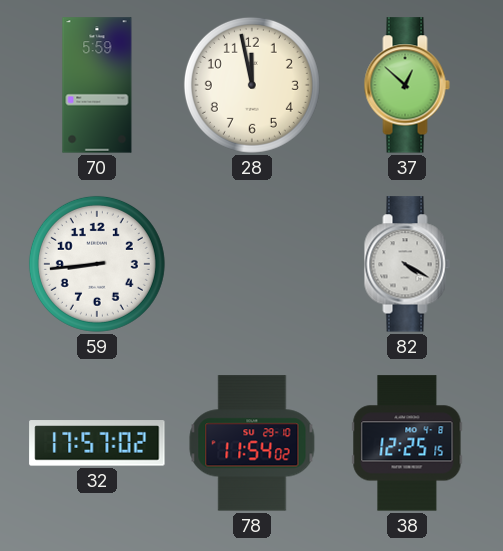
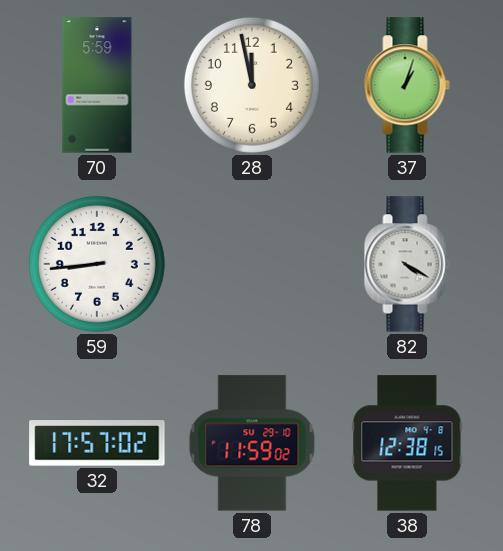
37: 12:52 -> 1:03
78: 11:54 -> 11:59
38: 12:25 -> 12:38
